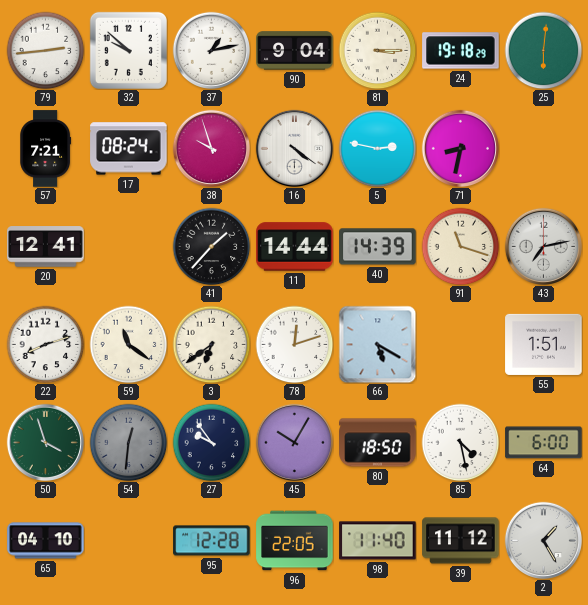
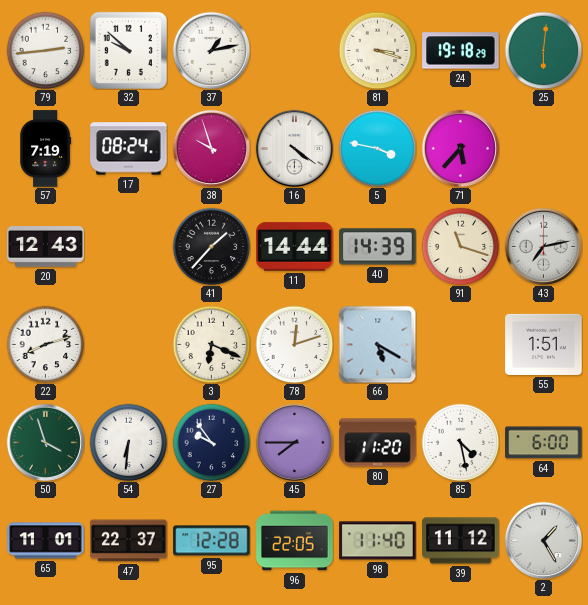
90: 9:04 -> none
81: 3:15 -> 3:18
57: 7:21 -> 7:19
5: 2:47 -> 3:47
71: 8:32 -> 5:37
20: 12:41 -> 12:43
59: 11:21 -> none
3: 6:39 -> 6:19
54: 12:31 -> 6:31
54 dial: grey -> white
45: 10:05 -> 7:45
80: 18:50 -> 11:20
65: 04:10 -> 11:01
47: none -> 22:37
